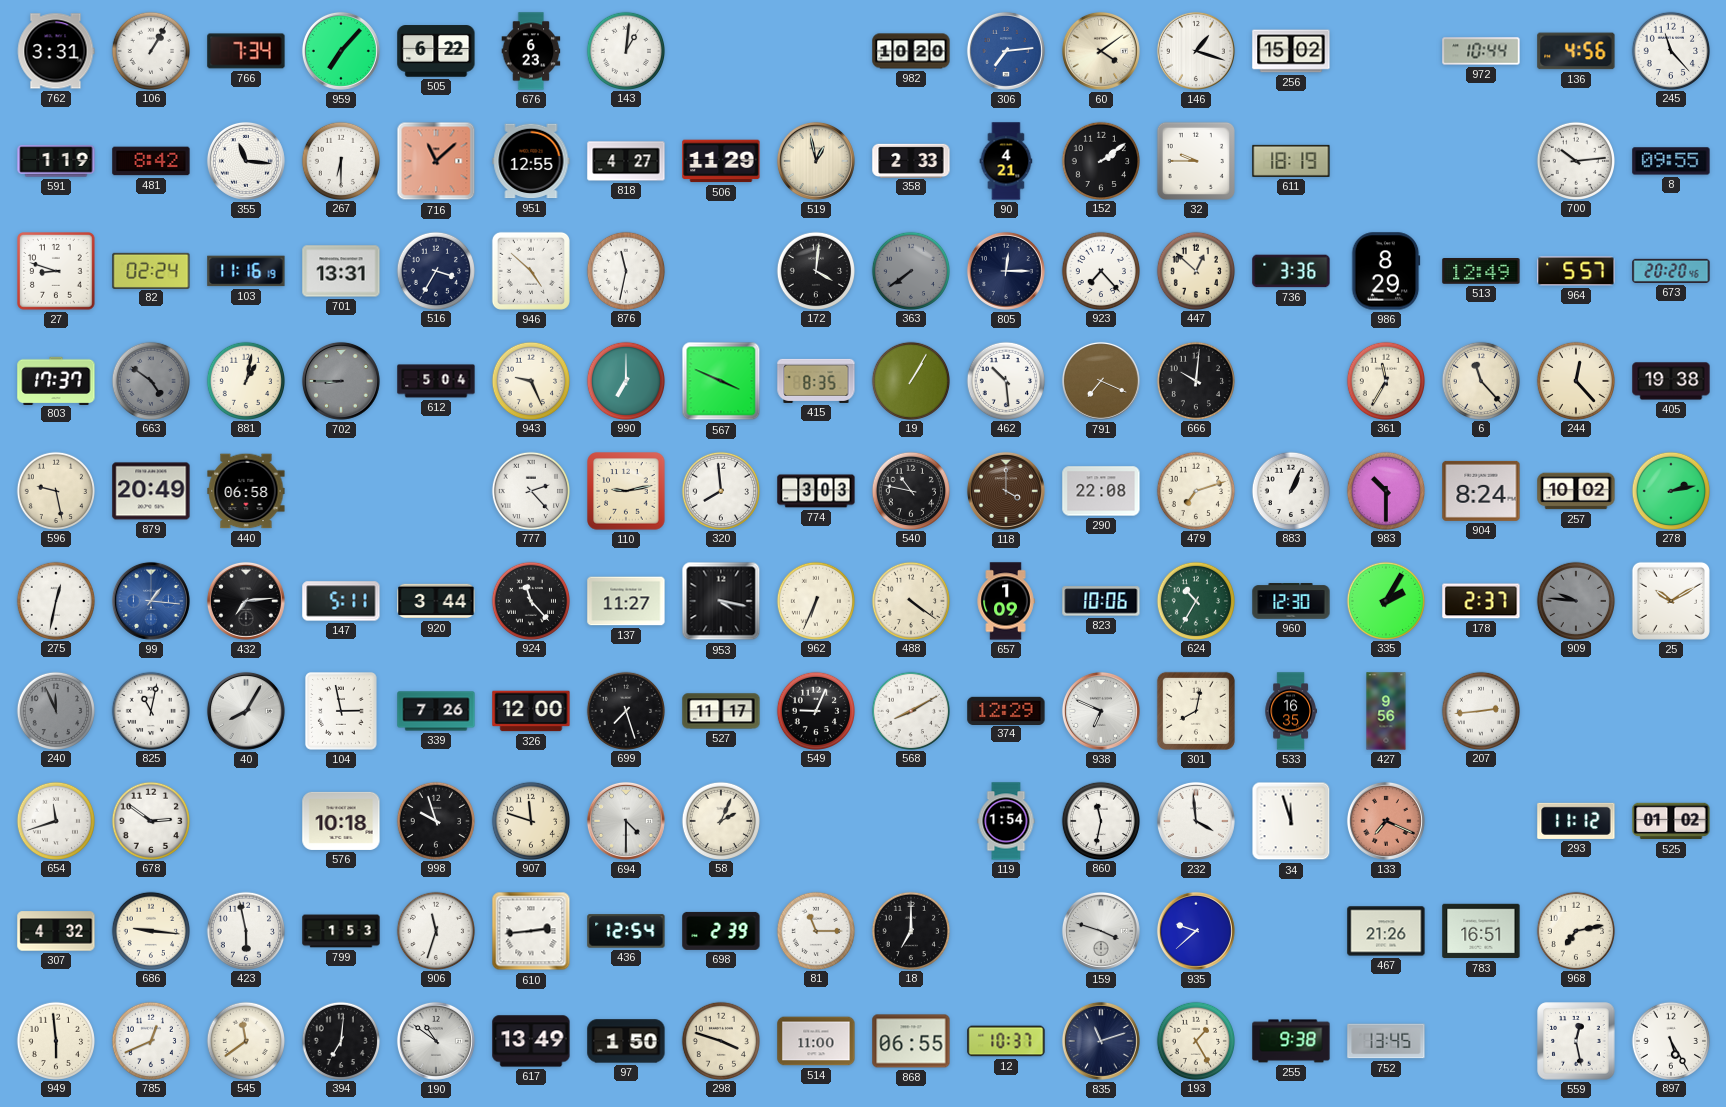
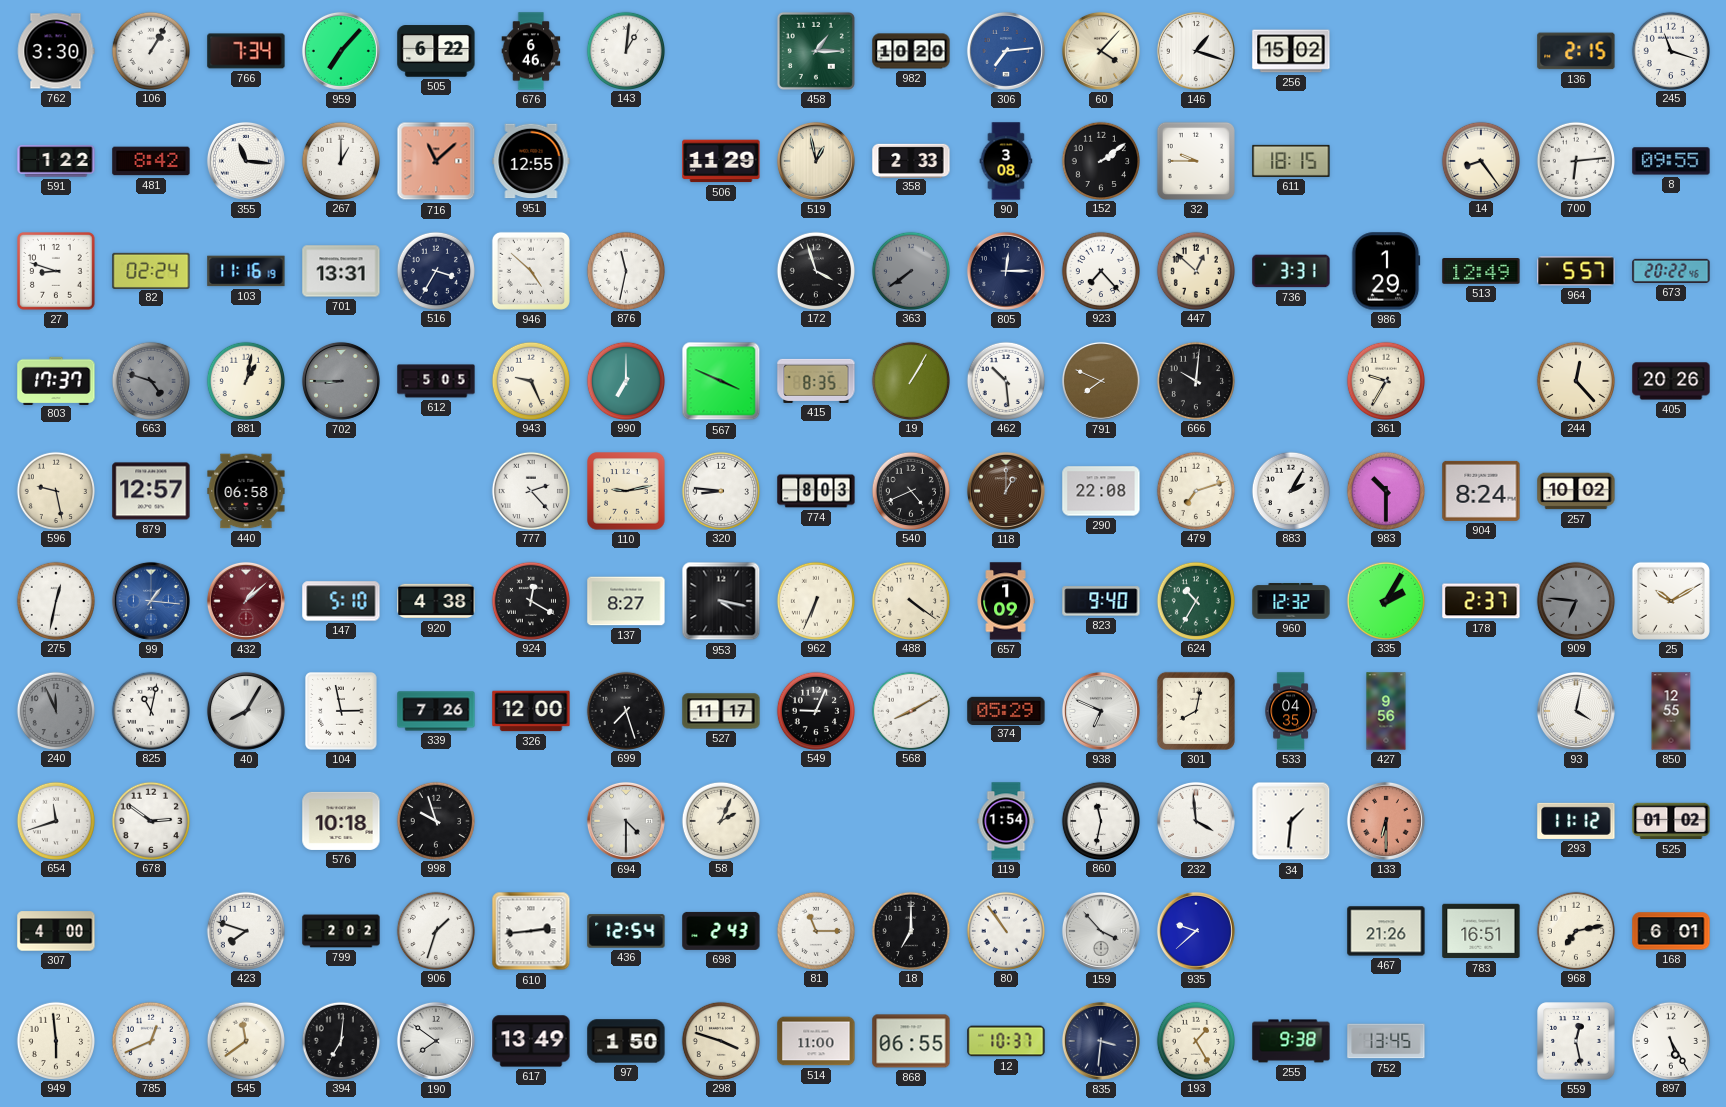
762: 3:31 -> 3:30
676: 6:23 -> 6:46
458: none -> 1:15
60: 4:09 -> 4:07
972: 10:44 -> none
136: 4:56 -> 2:15
245: 11:23 -> 11:18
591: 1:19 -> 1:22
267: 6:30 -> 1:00
818: 4:27 -> none
90: 4:21 -> 3:08
611: 18:19 -> 18:15
14: none -> 8:24
700: 10:14 -> 6:14
172: 4:01 -> 3:57
736: 3:36 -> 3:31
986: 8:29 -> 1:29
673: 20:20 -> 20:22
663: 4:51 -> 4:48
612: 5:04 -> 5:05
791: 7:19 -> 7:49
361: 11:35 -> 9:35
6: 11:23 -> none
405: 19:38 -> 20:26
879: 20:49 -> 12:57
320: 7:59 -> 8:46
774: 3:03 -> 8:03
540: 10:47 -> 4:41
118: 4:00 -> 1:00
883: 1:04 -> 2:05
278: 2:13 -> none
432: 7:14 -> 1:08
432 dial: black -> burgundy
147: 5:11 -> 5:10
920: 3:44 -> 4:38
924: 11:23 -> 12:20
137: 11:27 -> 8:27
823: 10:06 -> 9:40
960: 12:30 -> 12:32
909: 9:46 -> 6:46
374: 12:29 -> 05:29
533: 16:35 -> 04:35
207: 2:44 -> none
93: none -> 4:02
850: none -> 12:55
907: 11:48 -> none
34: 11:57 -> 1:31
133: 7:19 -> 6:30
307: 4:32 -> 4:00
686: 9:16 -> none
423: 5:58 -> 7:48
799: 1:53 -> 2:02
906: 11:33 -> 1:33
698: 2:39 -> 2:43
80: none -> 10:54
159: 3:48 -> 3:53
168: none -> 6:01
190: 10:51 -> 7:51
835: 11:12 -> 3:31
